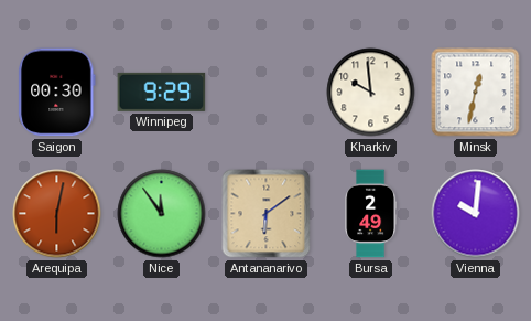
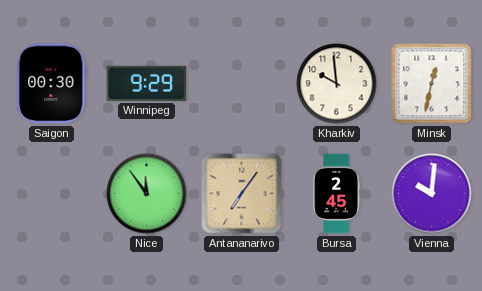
Arequipa: 6:02 -> none
Antananarivo: 6:09 -> 7:06
Bursa: 2:49 -> 2:45
